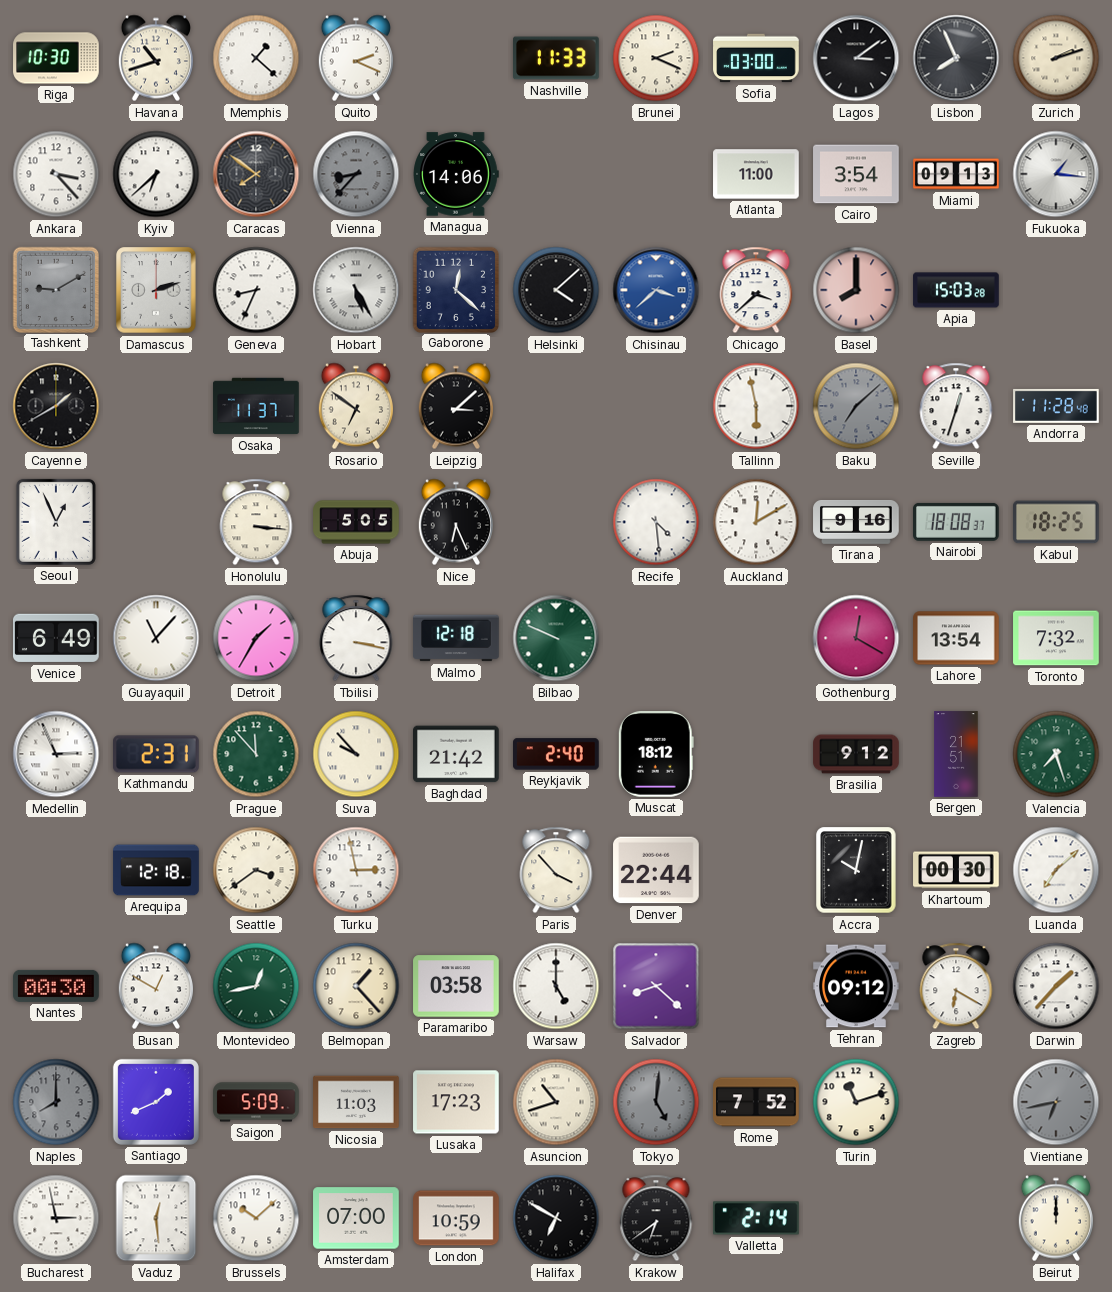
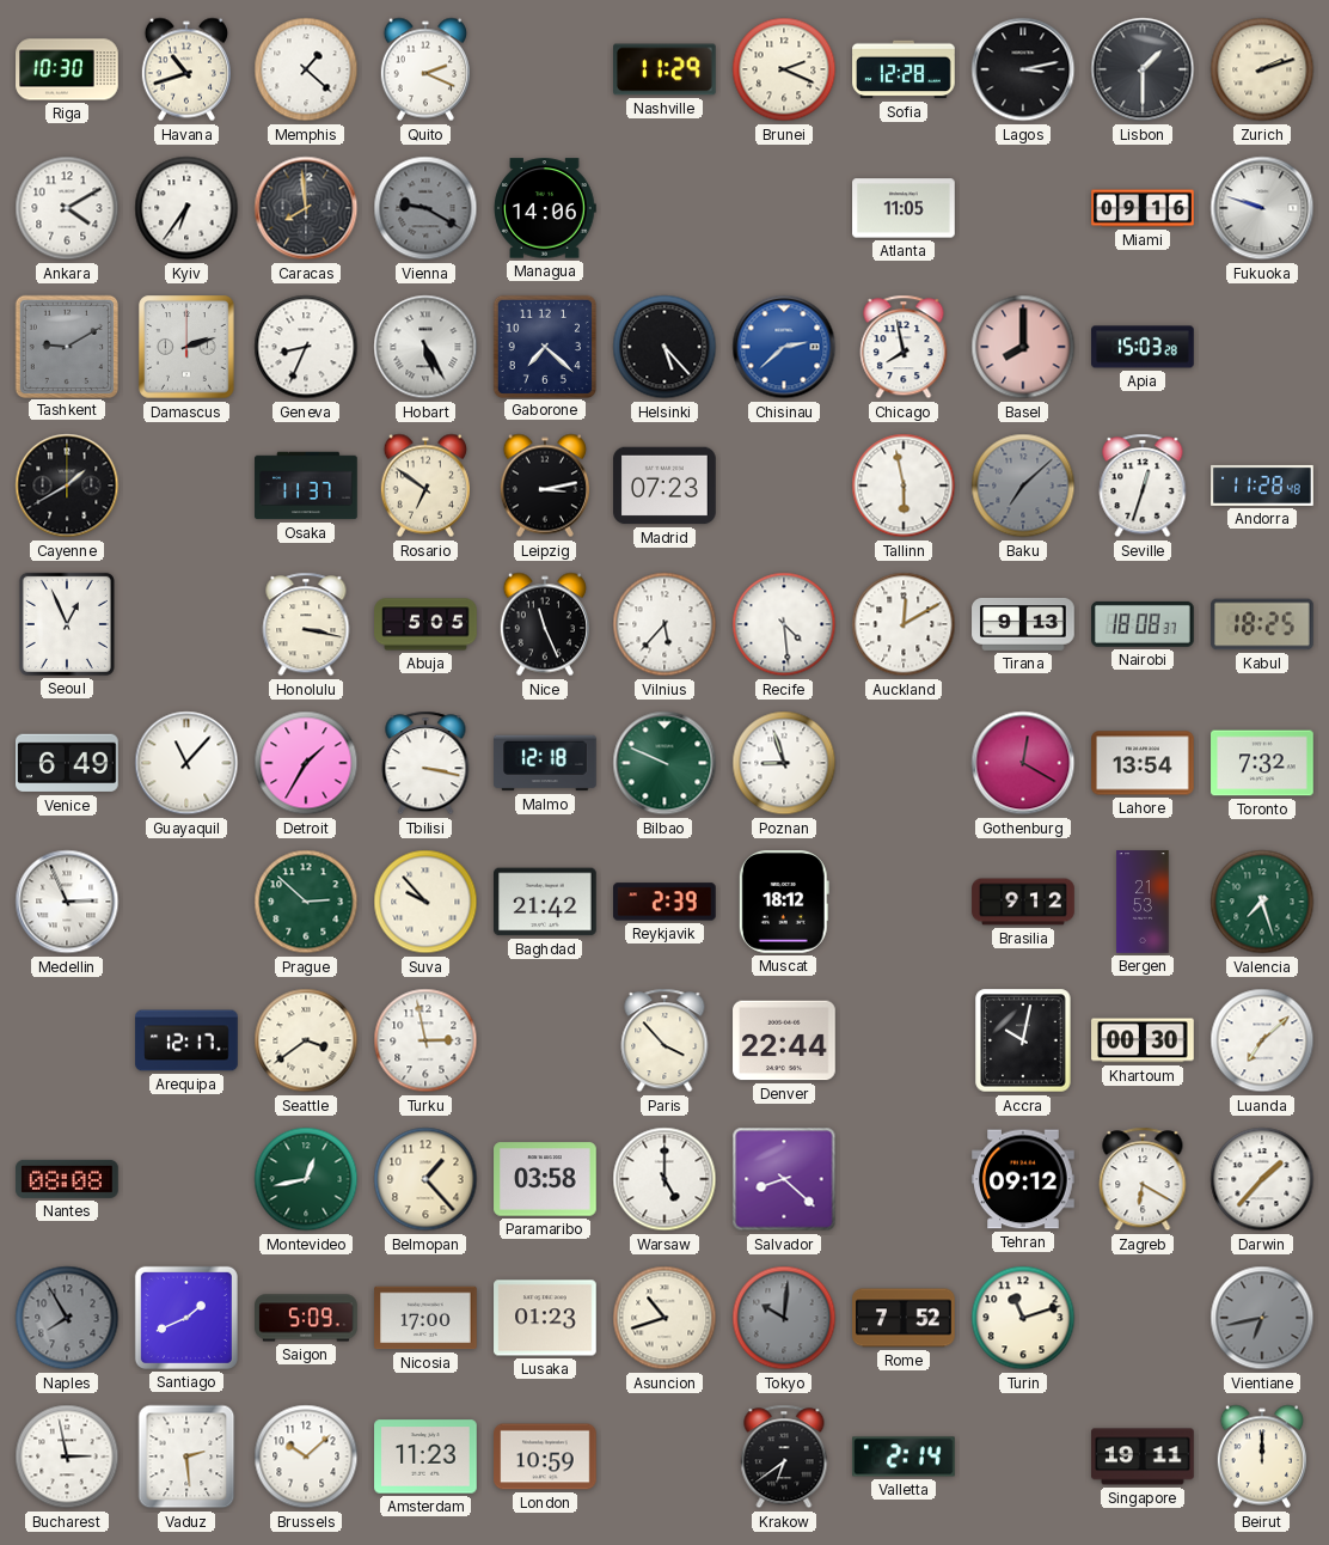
Nashville: 11:33 -> 11:29
Sofia: 03:00 -> 12:28
Lagos: 3:09 -> 3:13
Lisbon: 7:56 -> 1:30
Ankara: 3:23 -> 4:10
Kyiv: 6:38 -> 6:36
Caracas: 7:51 -> 7:59
Vienna: 8:37 -> 9:20
Atlanta: 11:00 -> 11:05
Cairo: 3:54 -> none
Miami: 09:13 -> 09:16
Fukuoka: 1:16 -> 9:48
Gaborone: 12:22 -> 7:22
Helsinki: 4:08 -> 5:23
Chisinau: 3:38 -> 2:38
Chicago: 3:38 -> 7:58
Leipzig: 3:08 -> 3:13
Madrid: none -> 07:23
Honolulu: 3:16 -> 3:17
Nice: 6:26 -> 11:26
Vilnius: none -> 5:37
Tirana: 9:16 -> 9:13
Poznan: none -> 8:57
Kathmandu: 2:31 -> none
Prague: 11:53 -> 2:52
Reykjavik: 2:40 -> 2:39
Bergen: 21:51 -> 21:53
Arequipa: 12:18 -> 12:17
Nantes: 00:30 -> 08:08
Busan: 12:50 -> none
Naples: 8:00 -> 7:55
Nicosia: 11:03 -> 17:00
Lusaka: 17:23 -> 01:23
Tokyo: 5:01 -> 10:01
Vaduz: 12:29 -> 2:29
Amsterdam: 07:00 -> 11:23
Halifax: 6:50 -> none
Singapore: none -> 19:11
